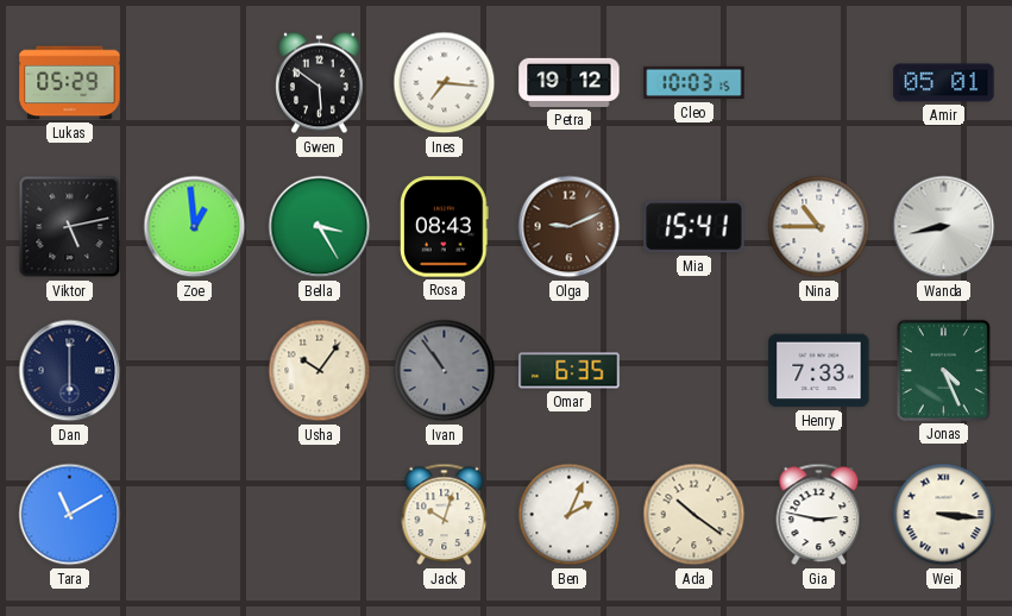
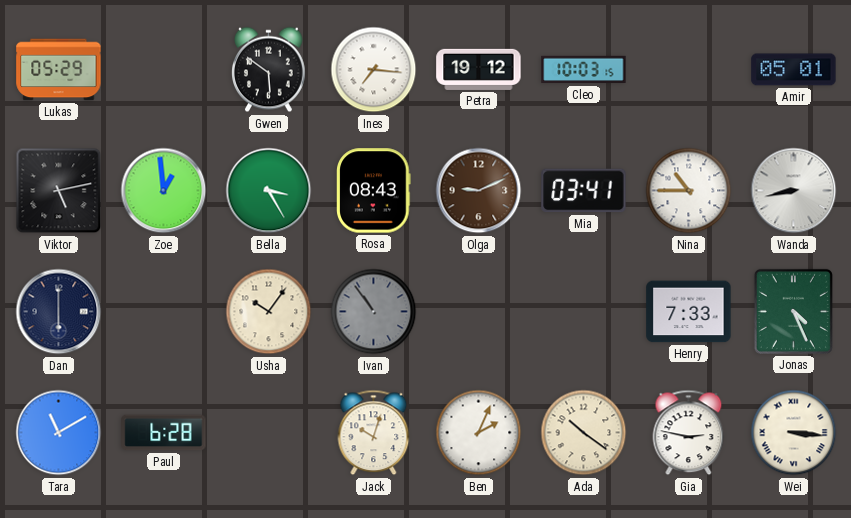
Mia: 15:41 -> 03:41
Omar: 6:35 -> none
Paul: none -> 6:28
